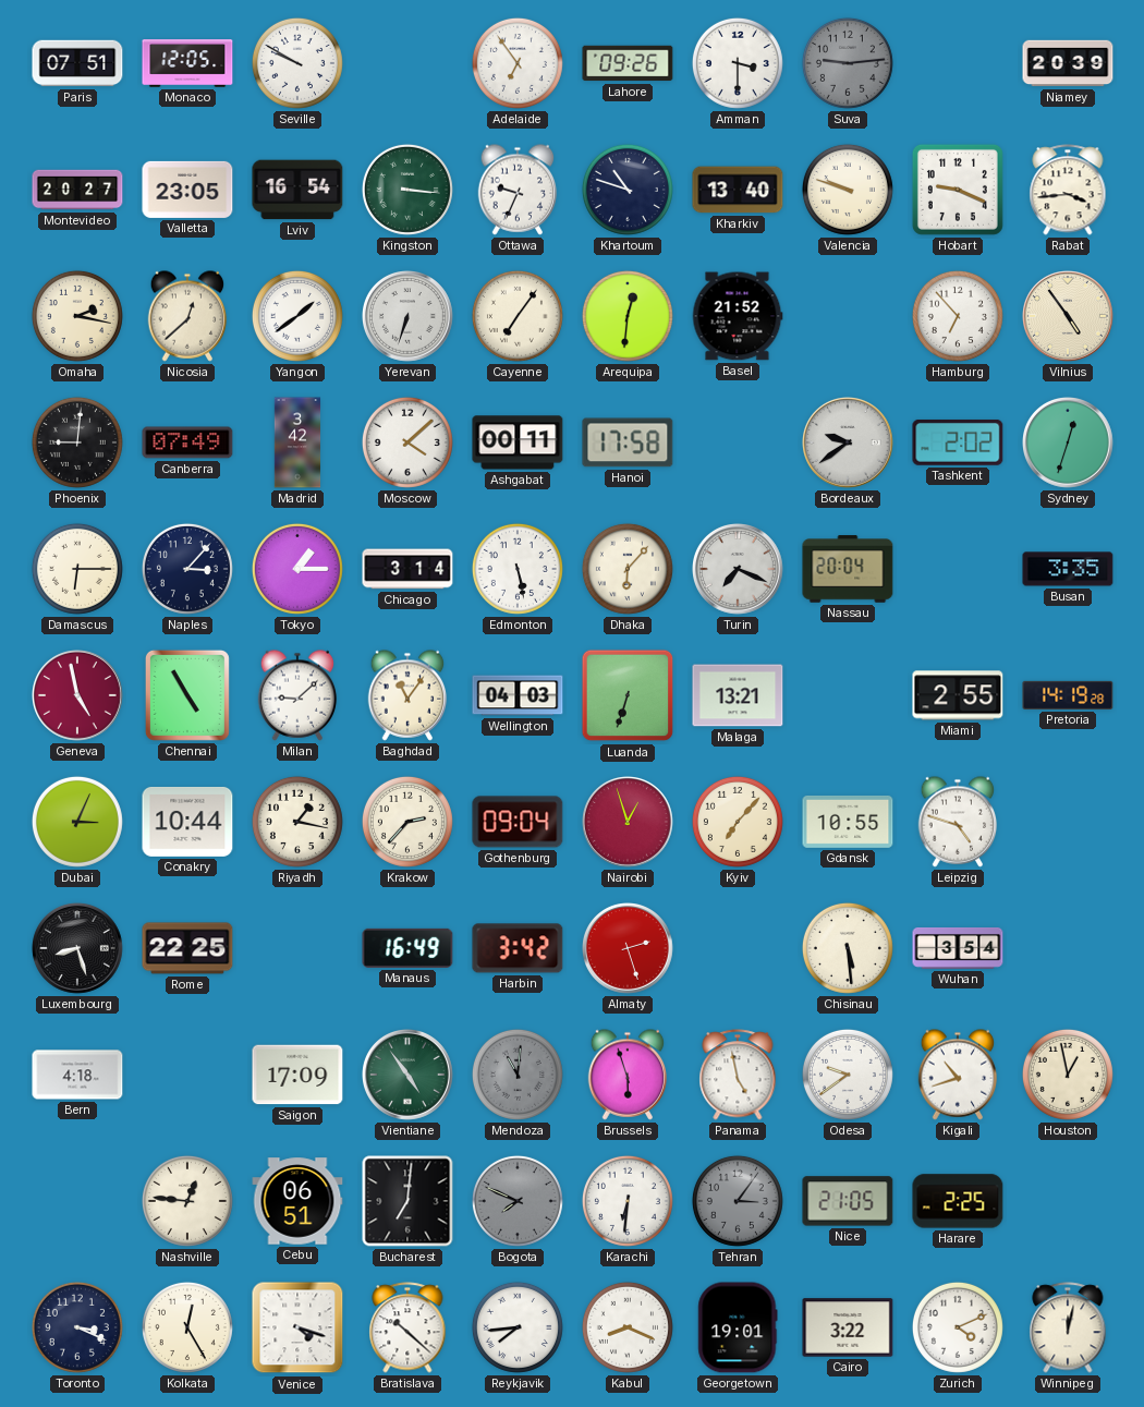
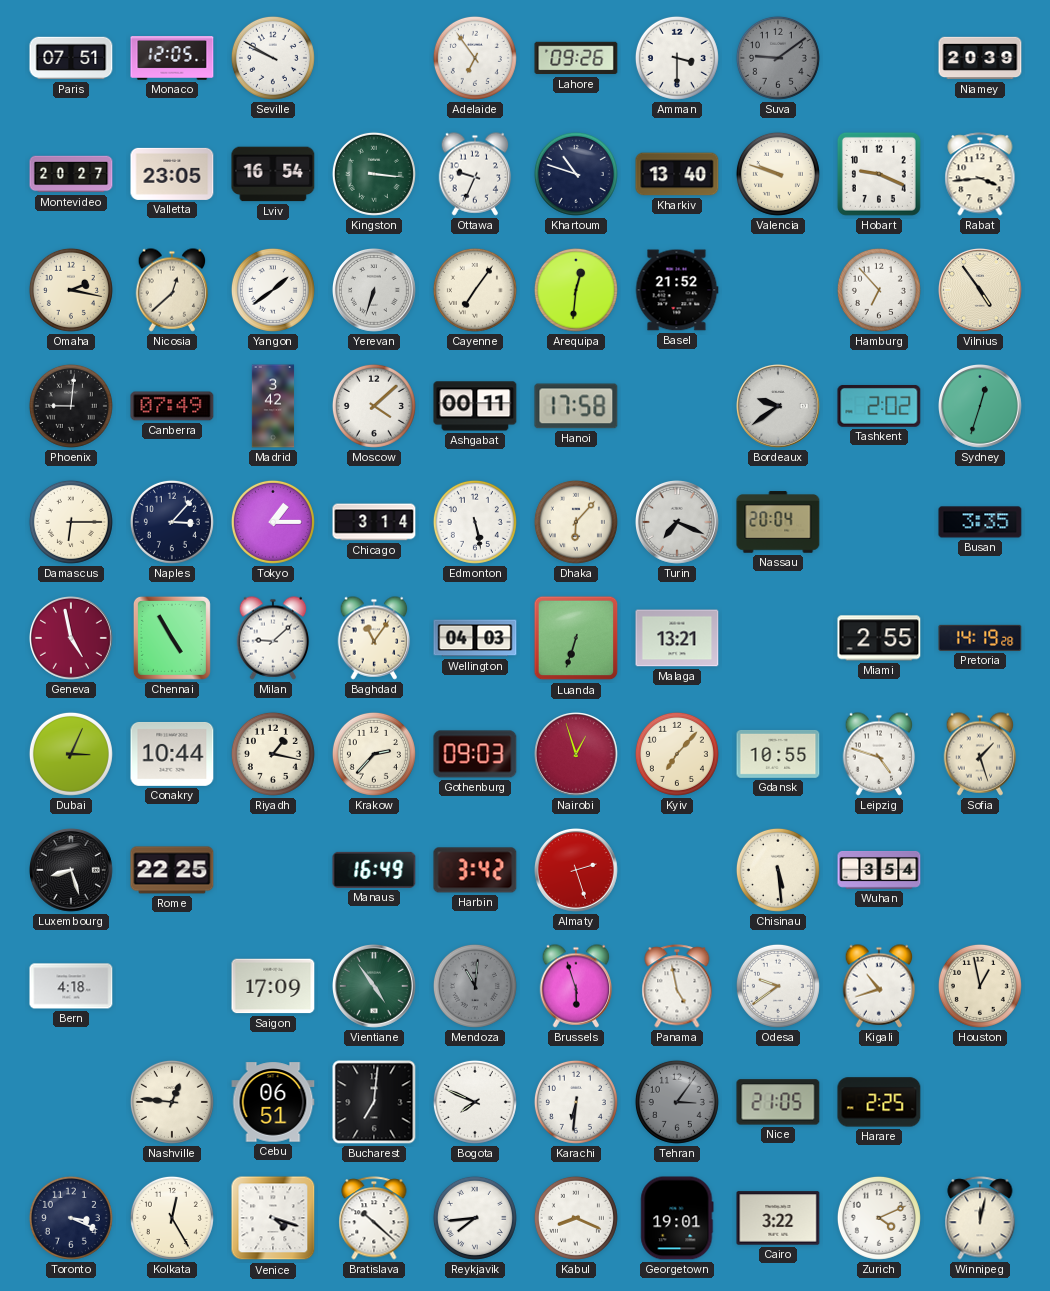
Suva: 9:14 -> 9:09
Gothenburg: 09:04 -> 09:03
Sofia: none -> 1:27
Bogota dial: grey -> white
